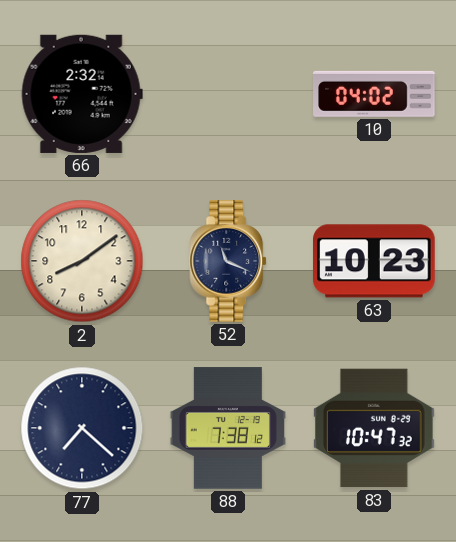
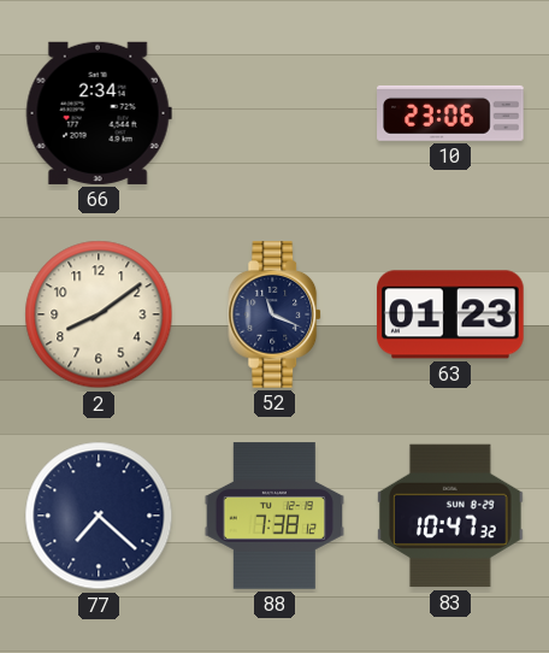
66: 2:32 -> 2:34
10: 04:02 -> 23:06
63: 10:23 -> 01:23
